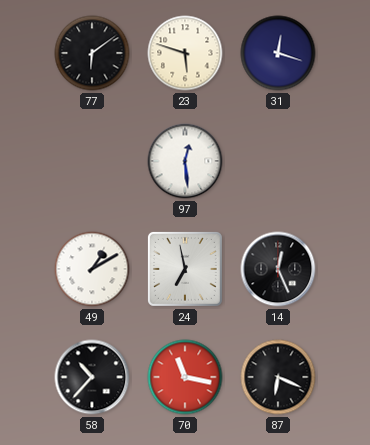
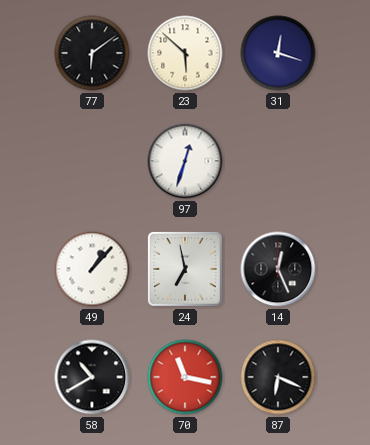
23: 5:48 -> 5:52
97: 12:29 -> 12:33
49: 1:10 -> 1:07
58: 10:37 -> 10:40
